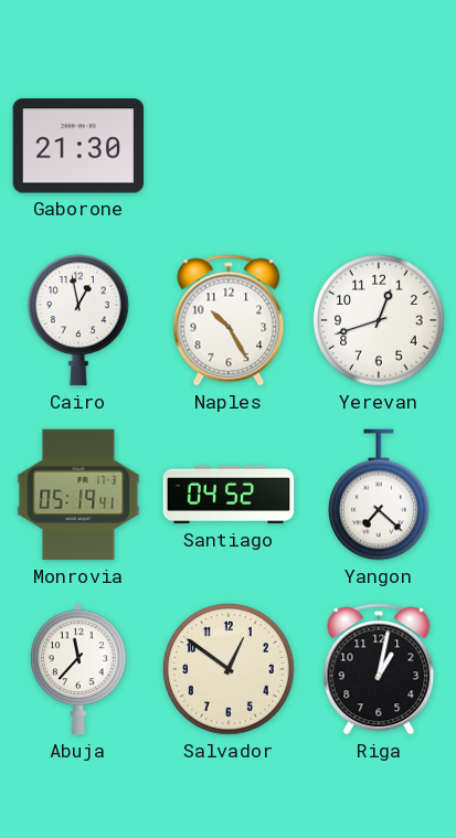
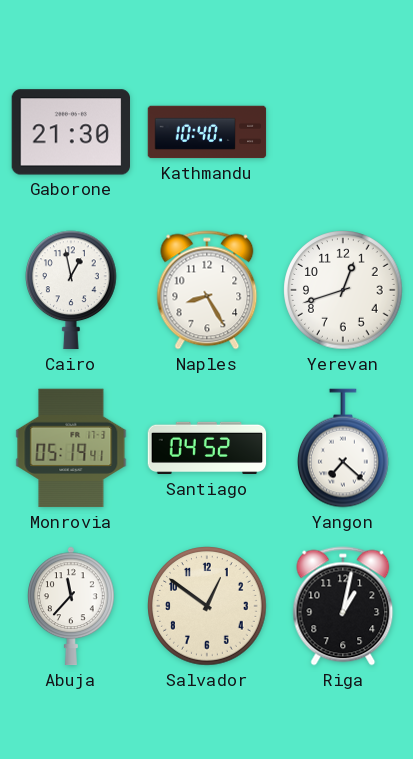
Kathmandu: none -> 10:40
Naples: 10:25 -> 8:25
